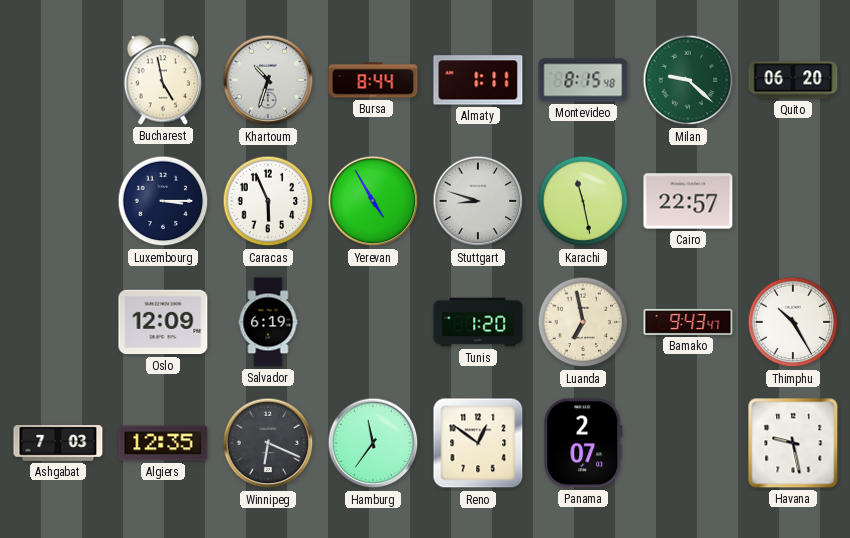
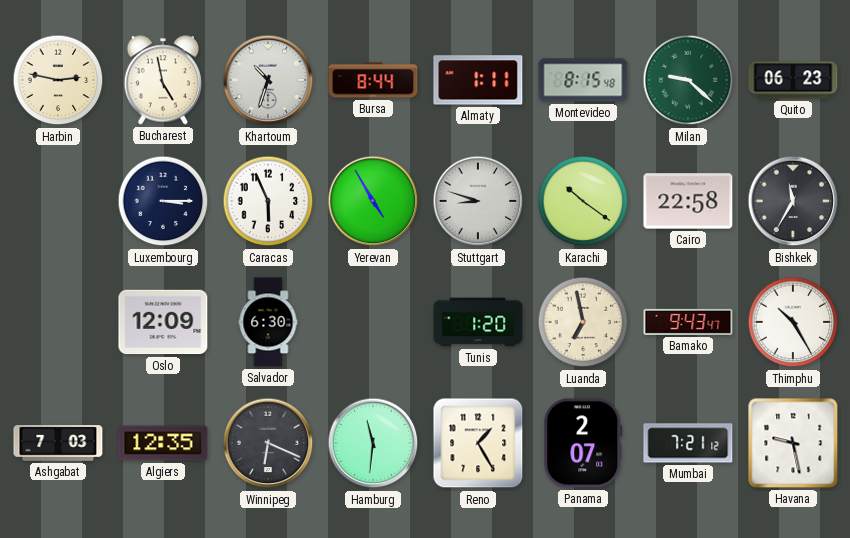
Harbin: none -> 2:47
Quito: 06:20 -> 06:23
Karachi: 11:28 -> 10:21
Cairo: 22:57 -> 22:58
Bishkek: none -> 11:35
Salvador: 6:19 -> 6:30
Hamburg: 11:36 -> 11:31
Reno: 12:51 -> 1:25
Mumbai: none -> 7:21
